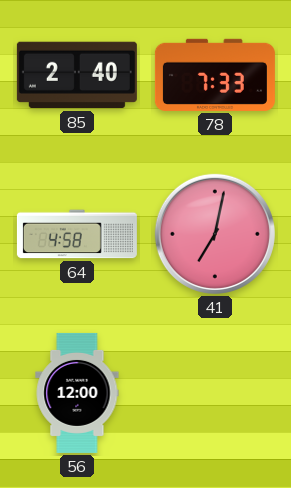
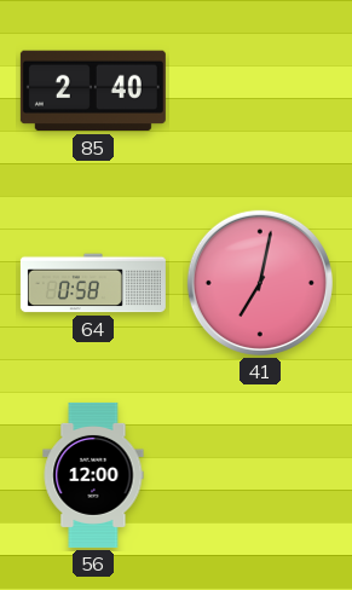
78: 7:33 -> none
64: 4:58 -> 0:58
